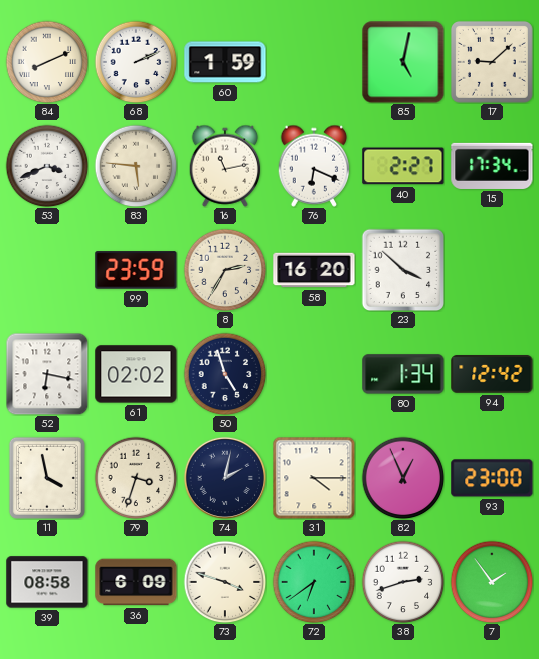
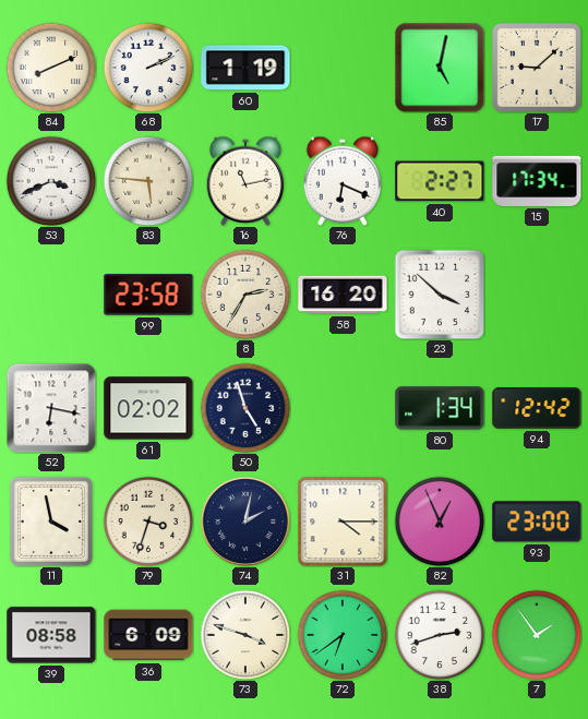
60: 1:59 -> 1:19
99: 23:59 -> 23:58
